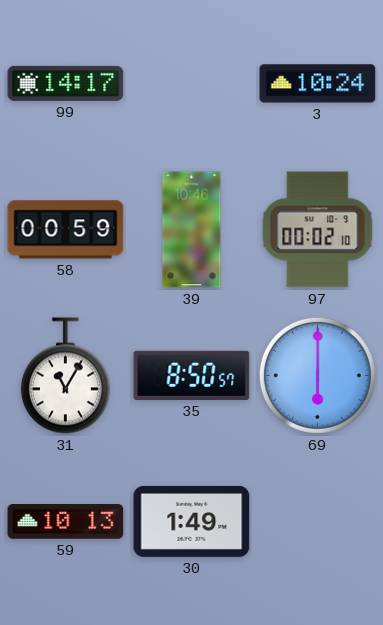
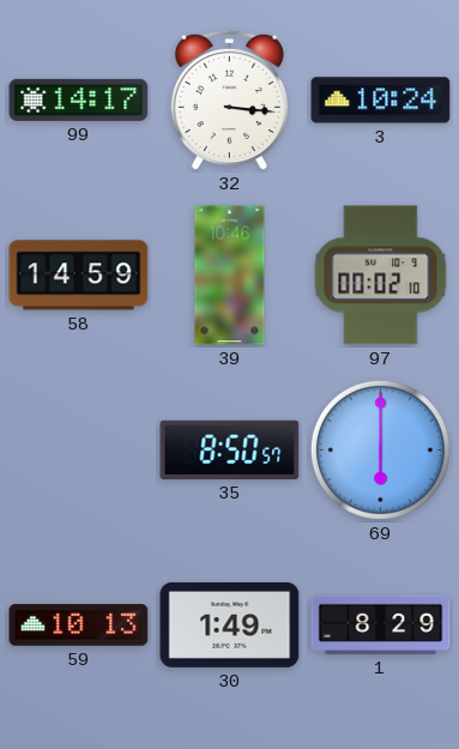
32: none -> 3:16
58: 00:59 -> 14:59
31: 11:05 -> none
1: none -> 8:29
